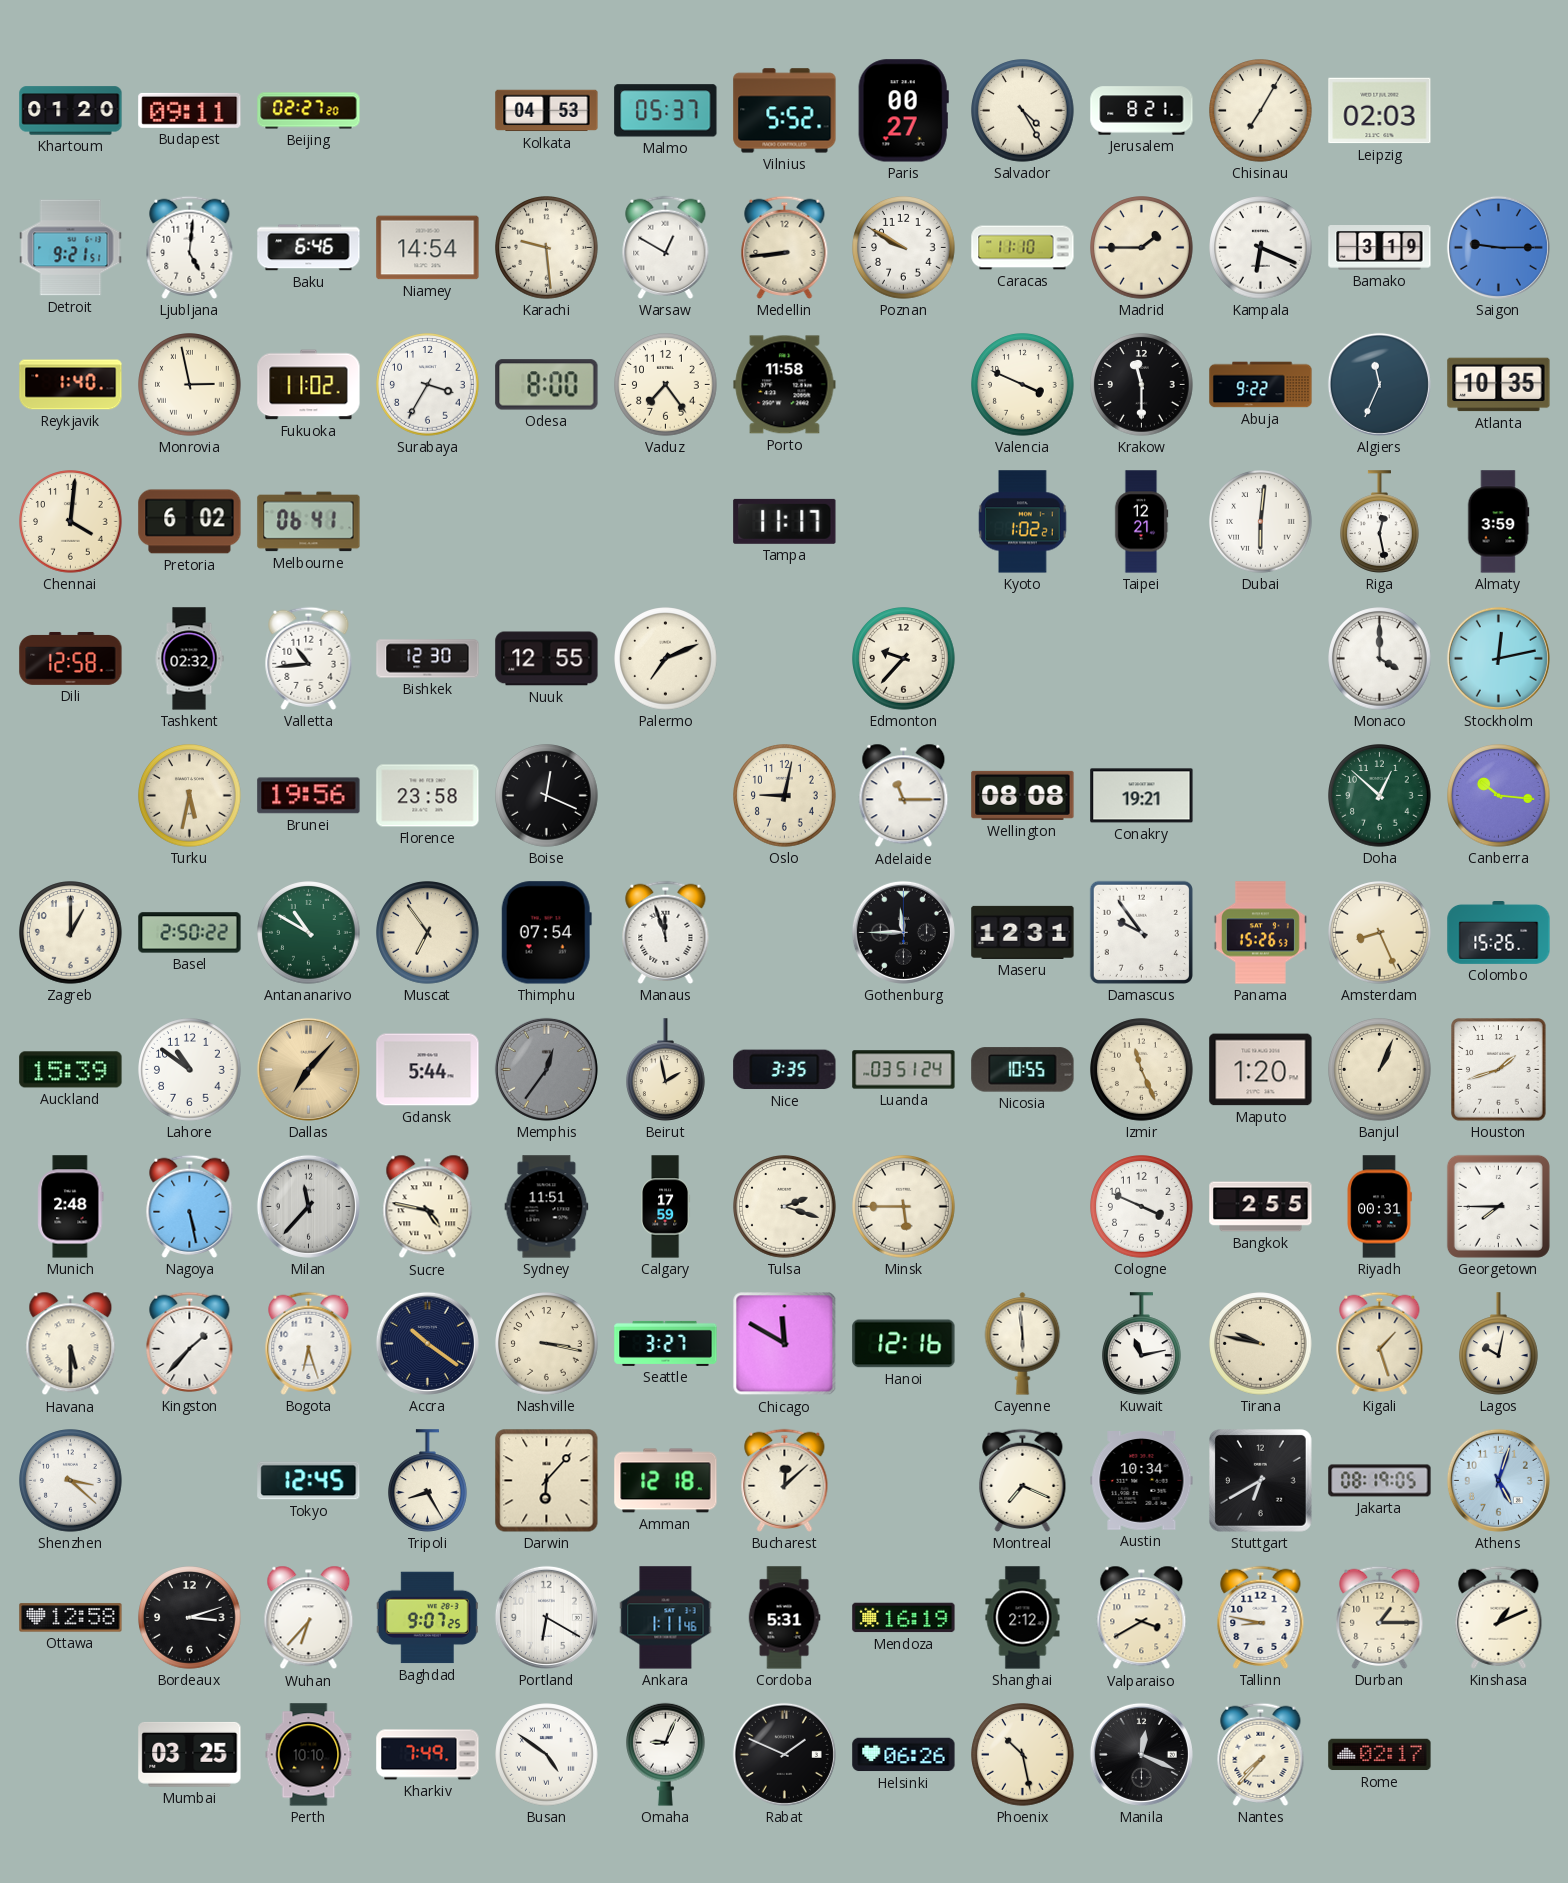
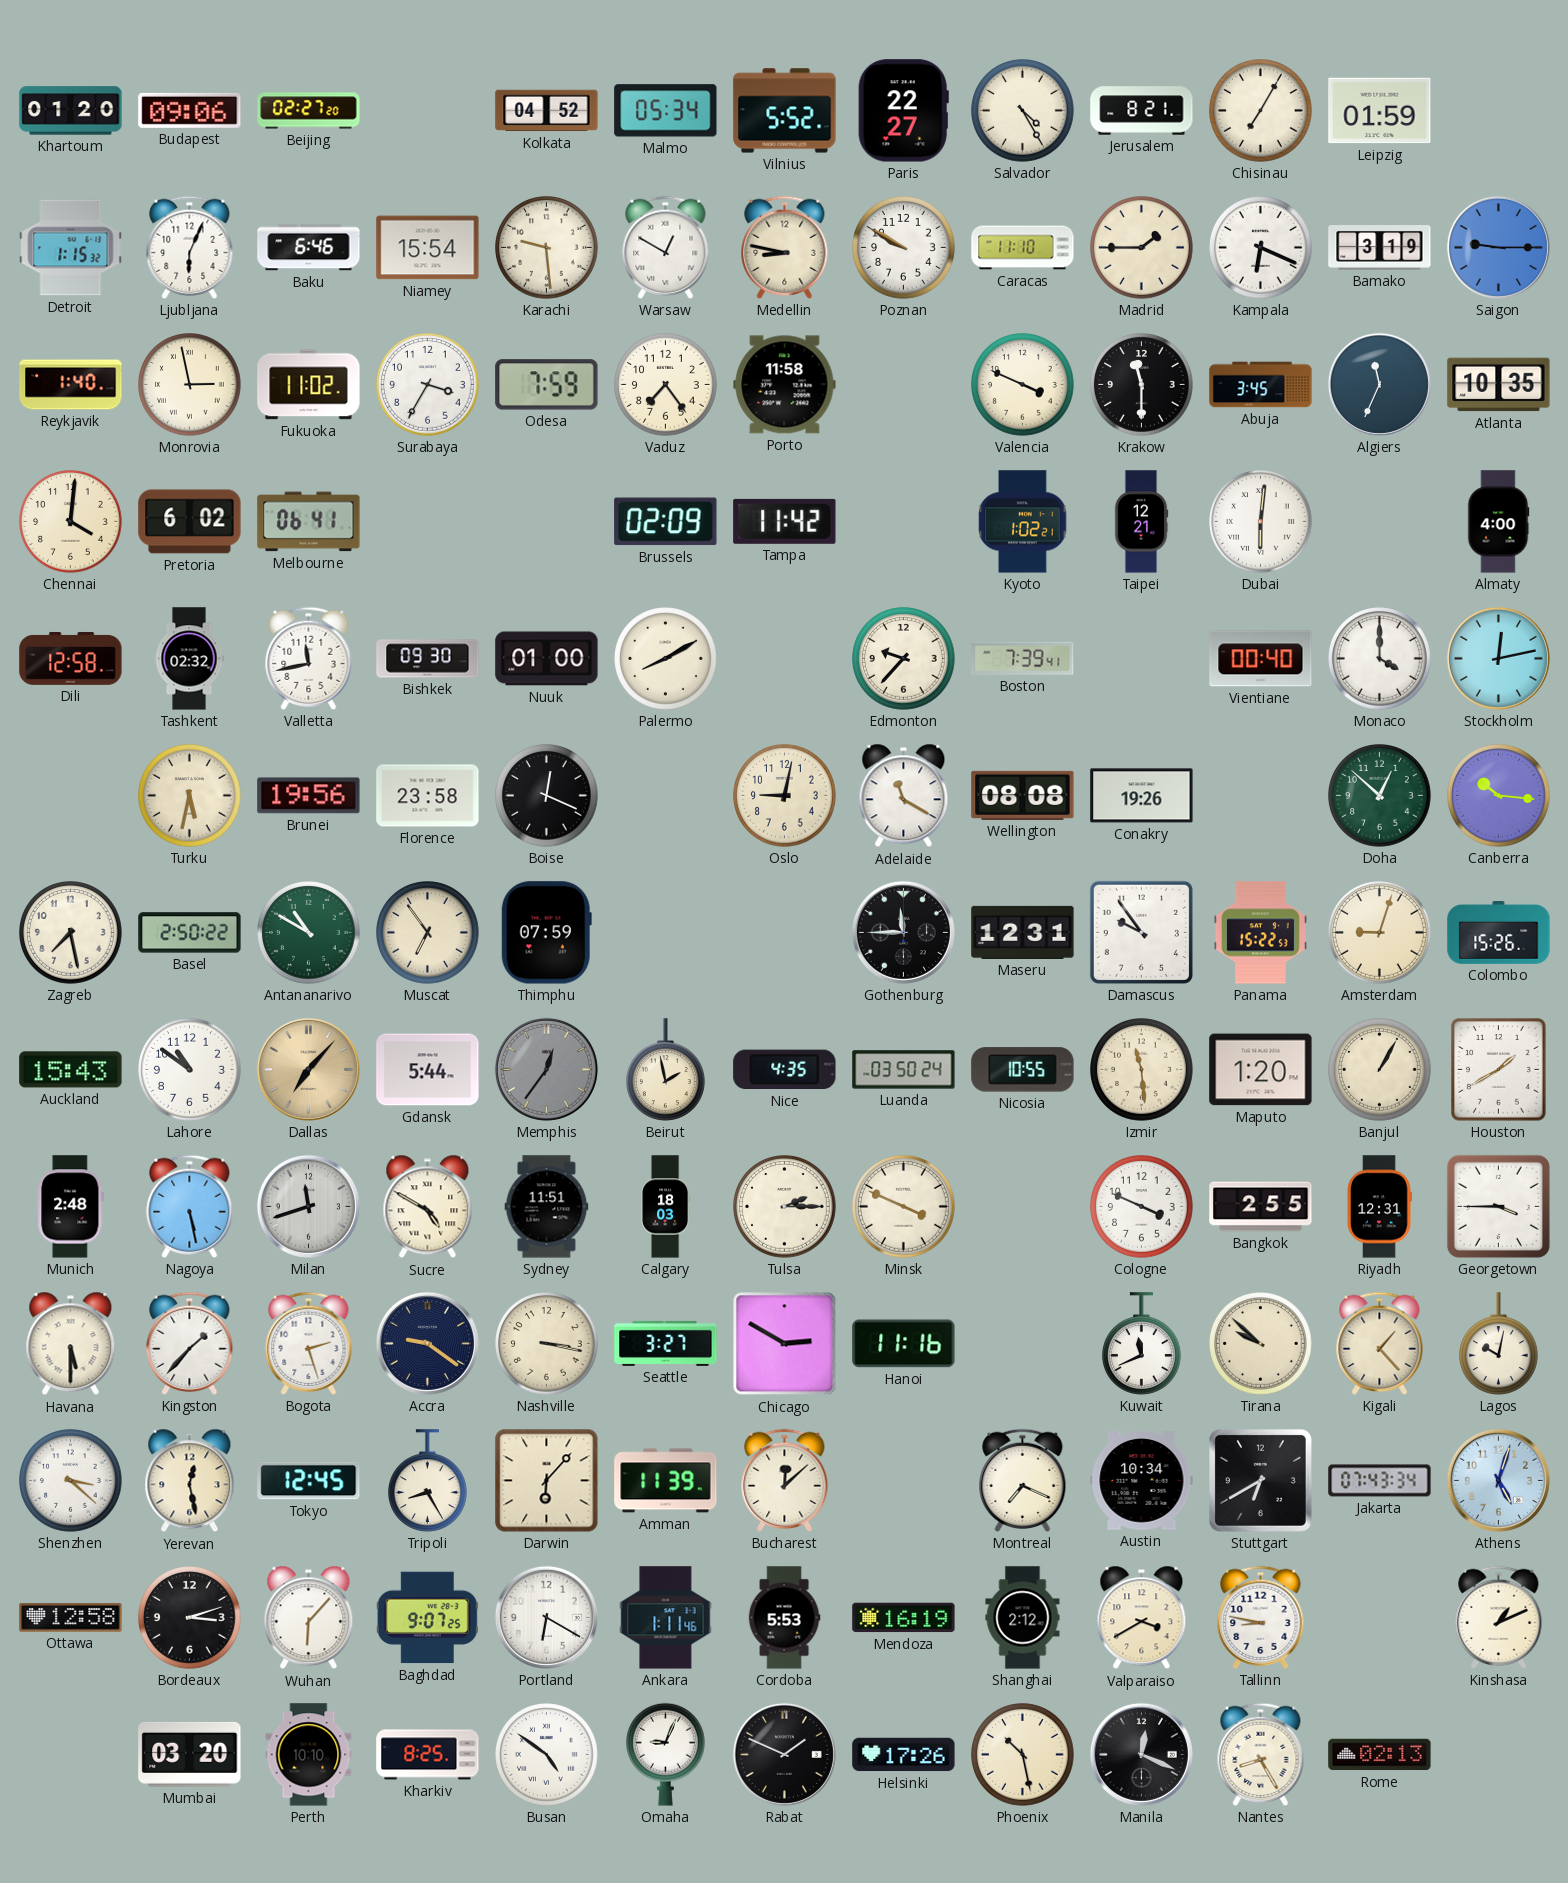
Budapest: 09:11 -> 09:06
Kolkata: 04:53 -> 04:52
Malmo: 05:37 -> 05:34
Paris: 00:27 -> 22:27
Leipzig: 02:03 -> 01:59
Detroit: 9:21 -> 1:15
Ljubljana: 5:01 -> 6:04
Niamey: 14:54 -> 15:54
Medellin: 8:44 -> 8:47
Odesa: 8:00 -> 7:59
Abuja: 9:22 -> 3:45
Brussels: none -> 02:09
Tampa: 11:17 -> 11:42
Riga: 12:28 -> none
Almaty: 3:59 -> 4:00
Valletta: 10:44 -> 11:43
Bishkek: 12:30 -> 09:30
Nuuk: 12:55 -> 01:00
Palermo: 7:11 -> 8:10
Boston: none -> 7:39
Vientiane: none -> 00:40
Adelaide: 11:15 -> 11:20
Conakry: 19:21 -> 19:26
Zagreb: 1:00 -> 7:28
Thimphu: 07:54 -> 07:59
Manaus: 11:57 -> none
Panama: 15:26 -> 15:22
Amsterdam: 8:26 -> 9:03
Auckland: 15:39 -> 15:43
Nice: 3:35 -> 4:35
Luanda: 03:51 -> 03:50
Izmir: 11:26 -> 11:29
Banjul: 1:04 -> 1:05
Houston: 1:42 -> 1:40
Milan: 11:37 -> 11:42
Sucre: 4:47 -> 4:50
Calgary: 17:59 -> 18:03
Tulsa: 2:18 -> 2:15
Minsk: 5:45 -> 3:49
Riyadh: 00:31 -> 12:31
Georgetown: 7:45 -> 3:45
Bogota: 6:27 -> 2:27
Accra: 10:21 -> 9:21
Chicago: 11:50 -> 2:50
Hanoi: 12:16 -> 11:16
Cayenne: 5:59 -> none
Kuwait: 11:13 -> 11:41
Tirana: 9:47 -> 9:52
Kigali: 1:27 -> 1:23
Yerevan: none -> 12:28
Amman: 12:18 -> 11:39
Jakarta: 08:19 -> 07:43
Wuhan: 6:37 -> 6:07
Cordoba: 5:31 -> 5:53
Durban: 1:15 -> none
Mumbai: 03:25 -> 03:20
Kharkiv: 7:49 -> 8:25
Helsinki: 06:26 -> 17:26
Nantes: 7:37 -> 8:25
Rome: 02:17 -> 02:13
